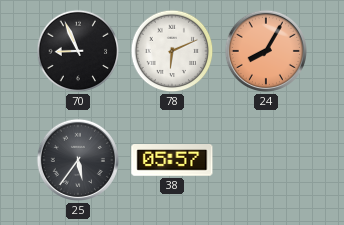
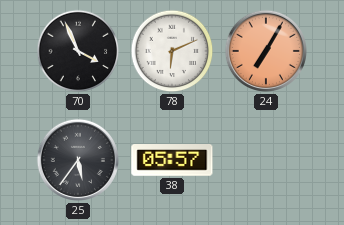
70: 8:56 -> 3:56
24: 8:05 -> 7:05
